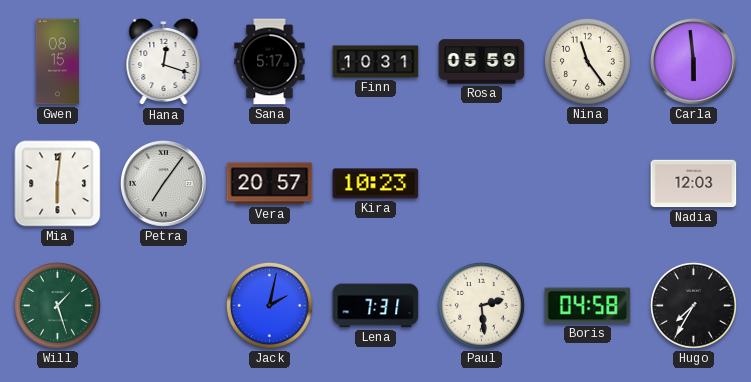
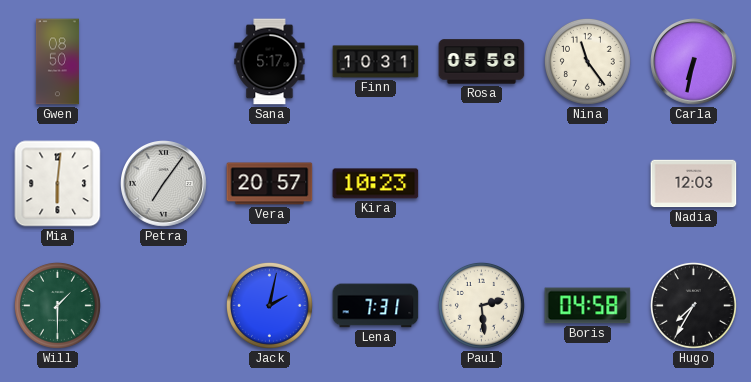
Gwen: 08:15 -> 08:50
Hana: 12:18 -> none
Rosa: 05:59 -> 05:58
Carla: 5:59 -> 6:32
Will: 1:27 -> 1:30
